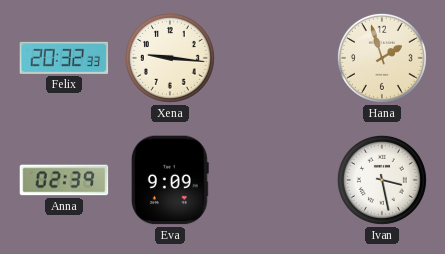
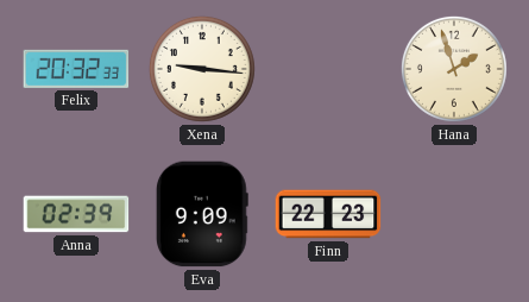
Finn: none -> 22:23
Ivan: 3:28 -> none
